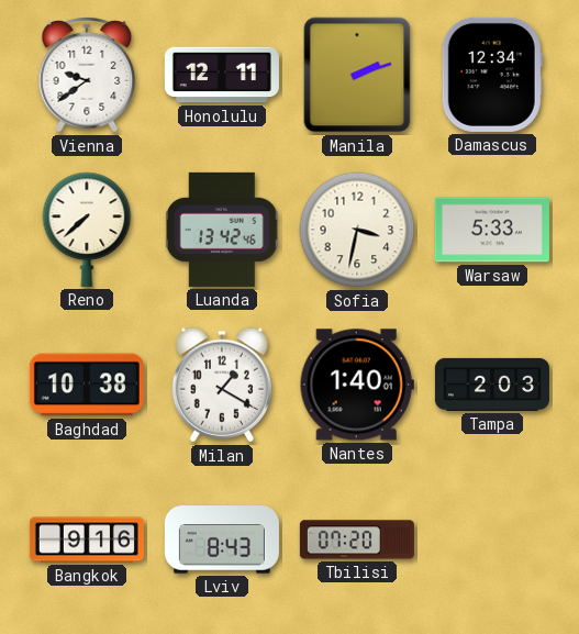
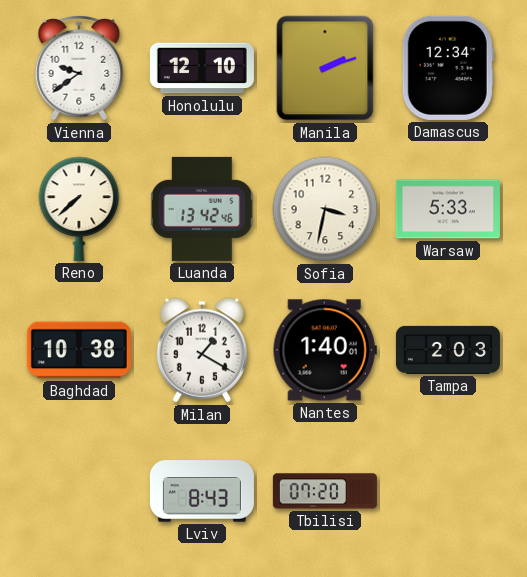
Honolulu: 12:11 -> 12:10
Bangkok: 9:16 -> none
